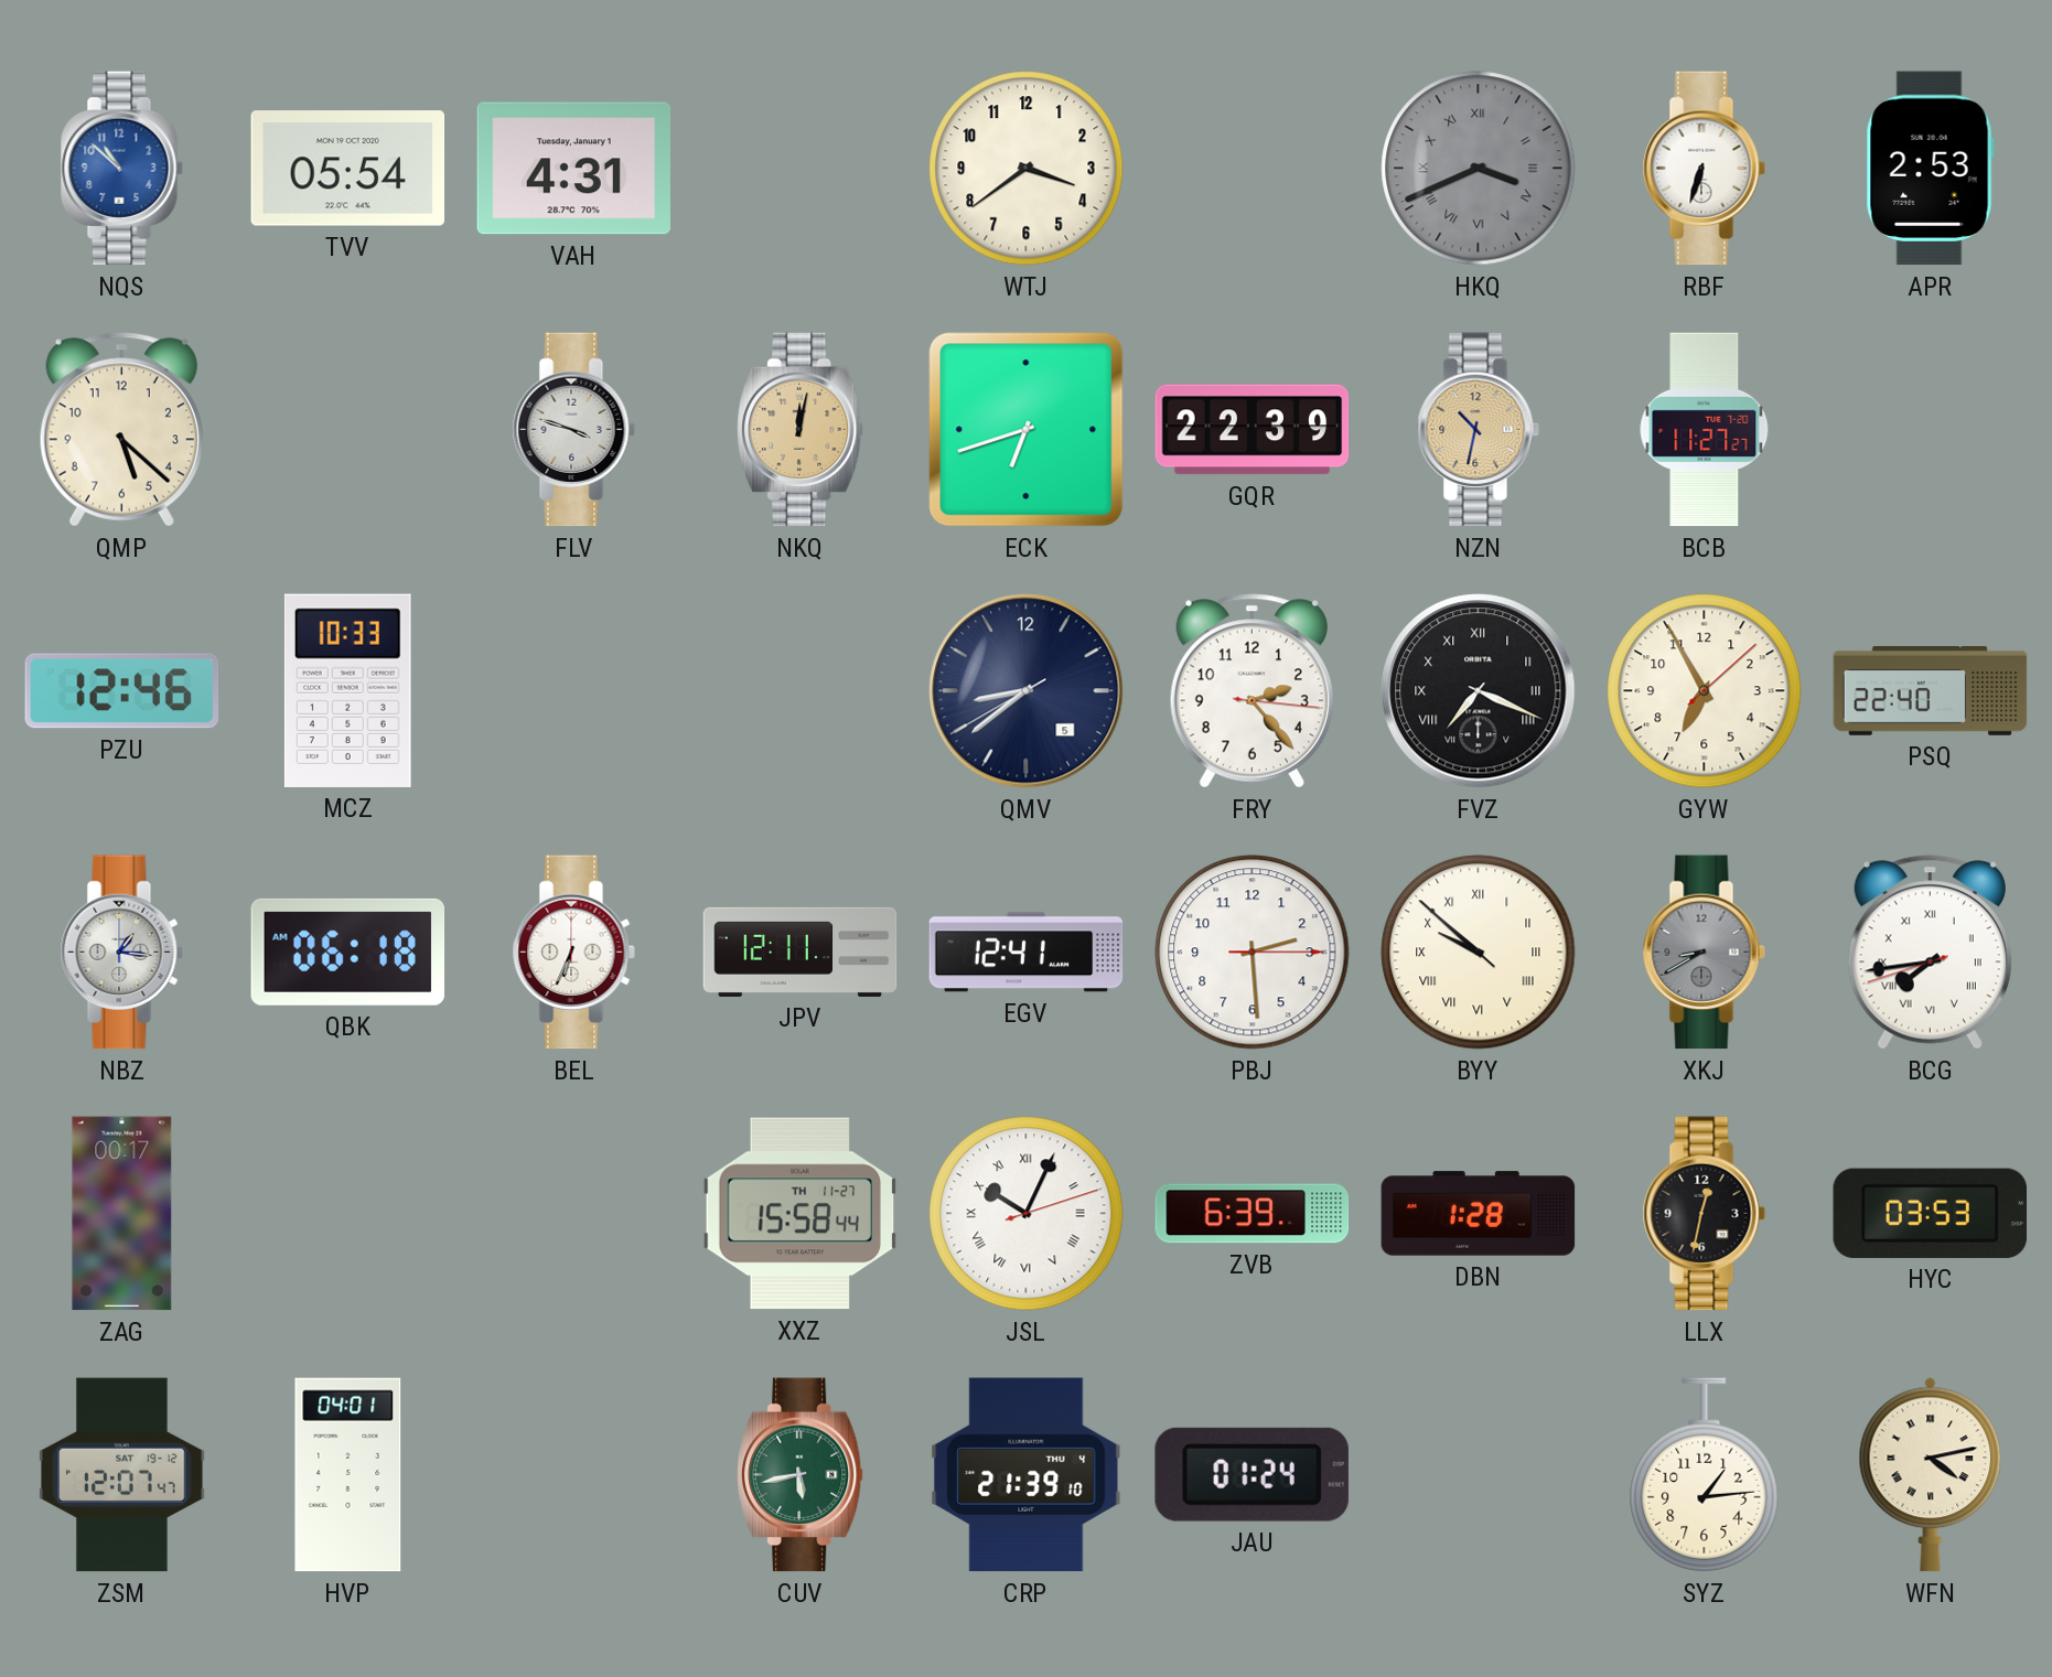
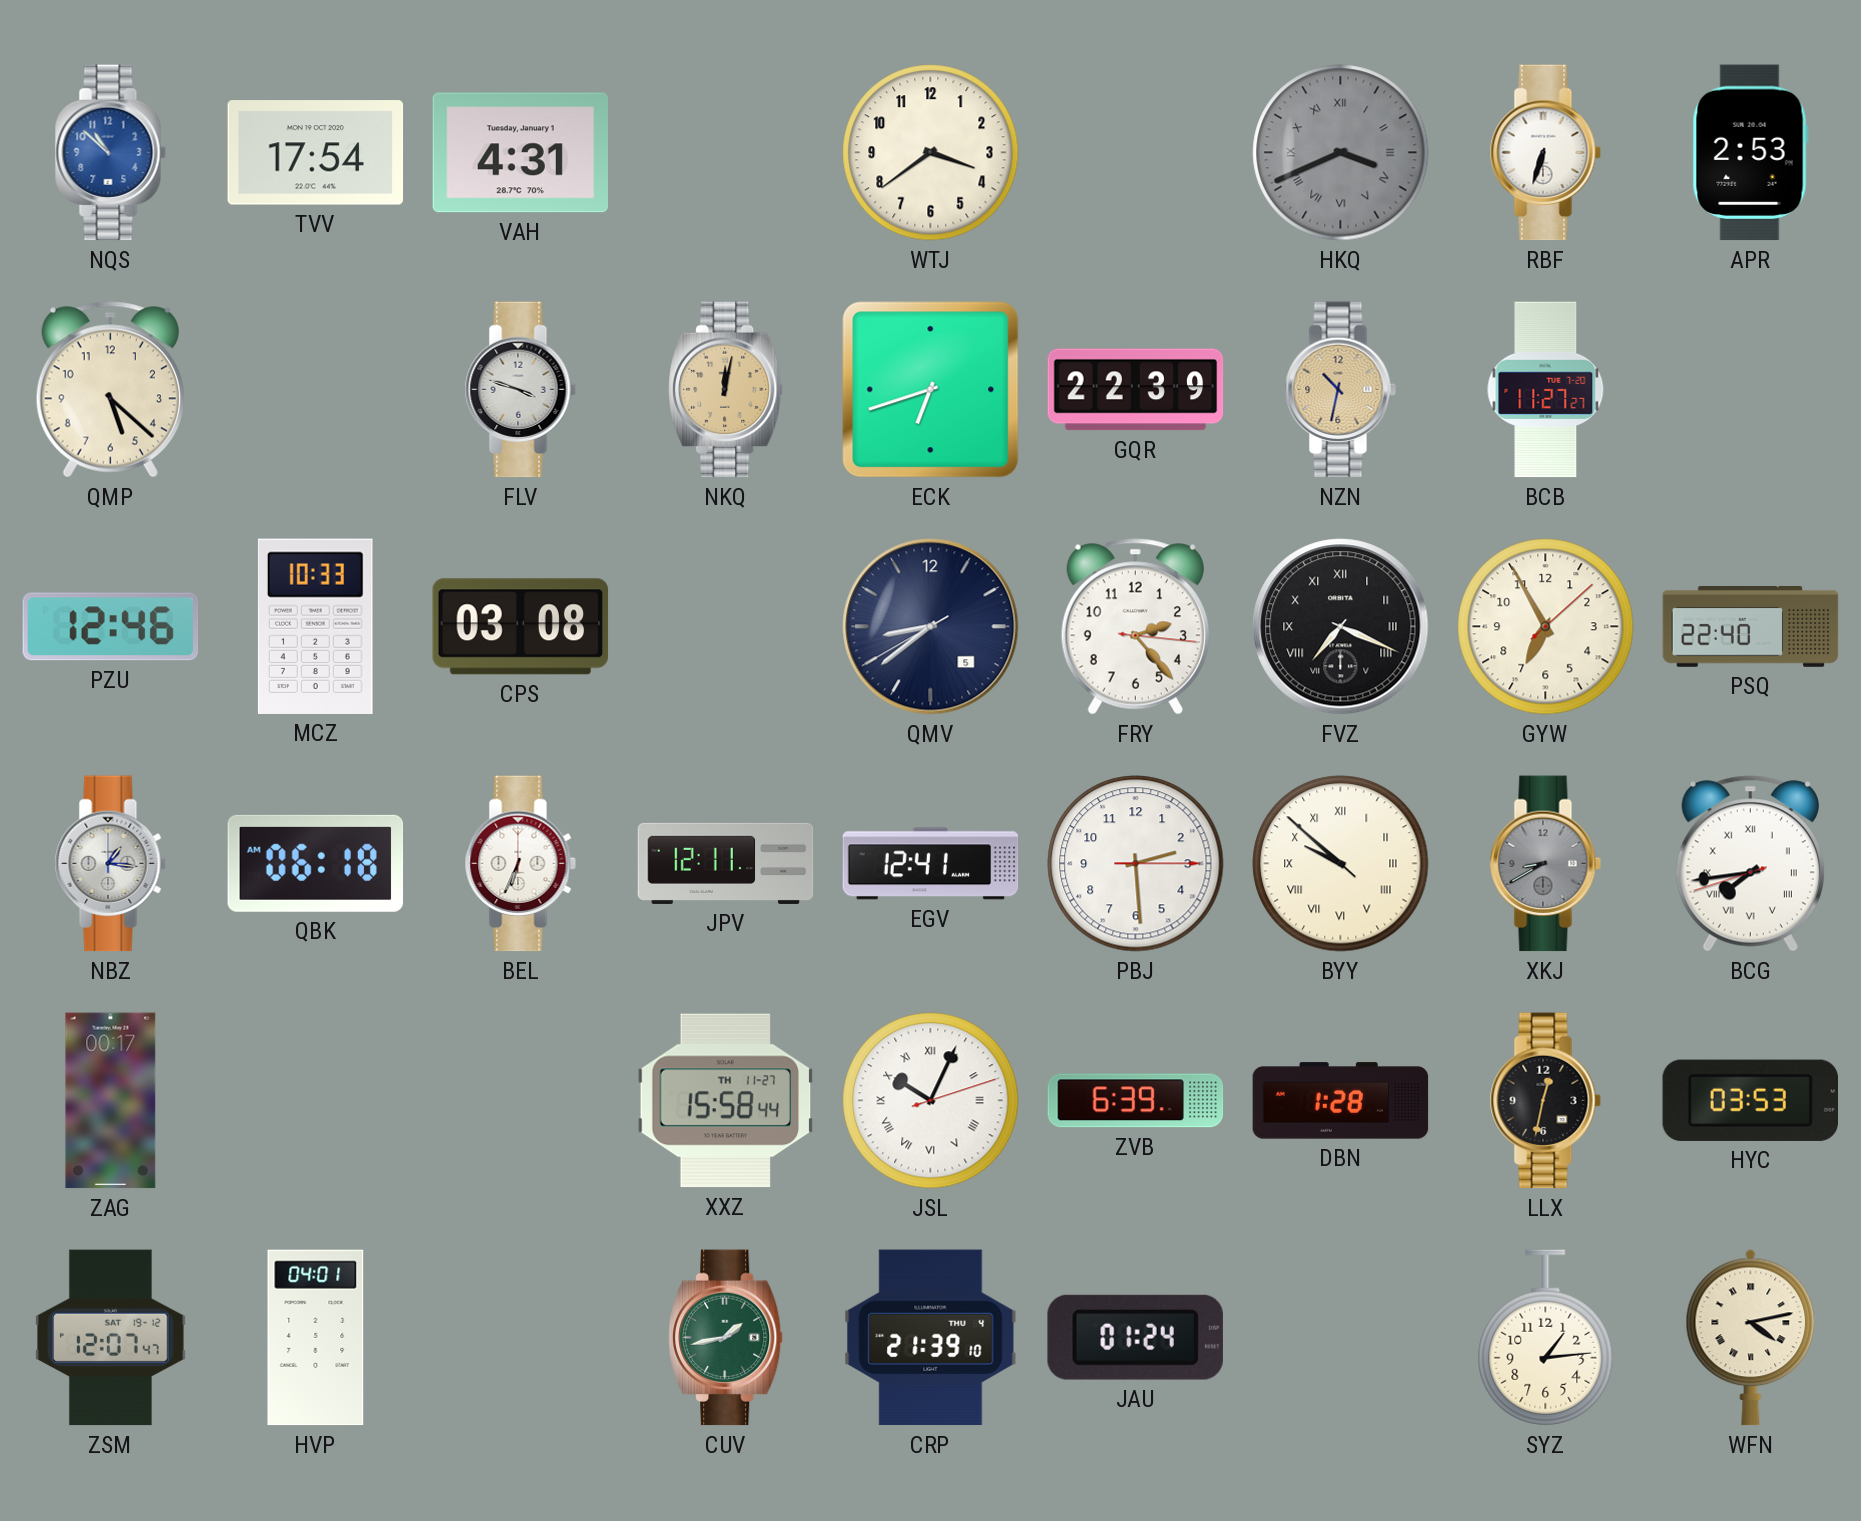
TVV: 05:54 -> 17:54
CPS: none -> 03:08
CUV: 5:43 -> 1:43
